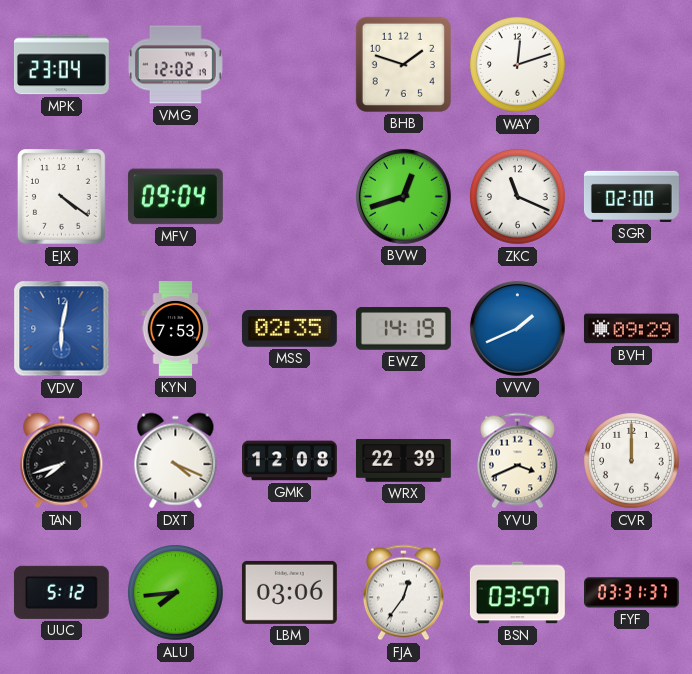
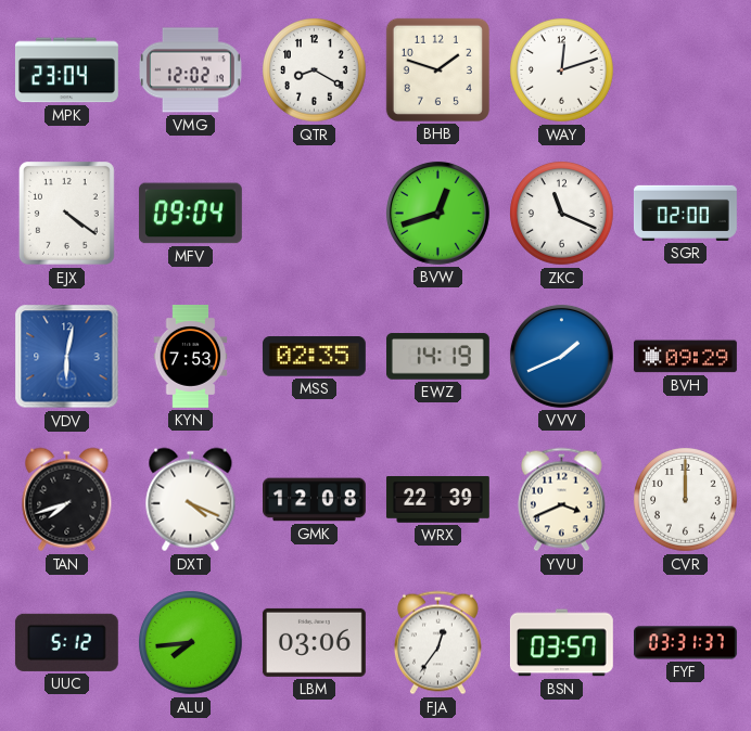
QTR: none -> 8:20
